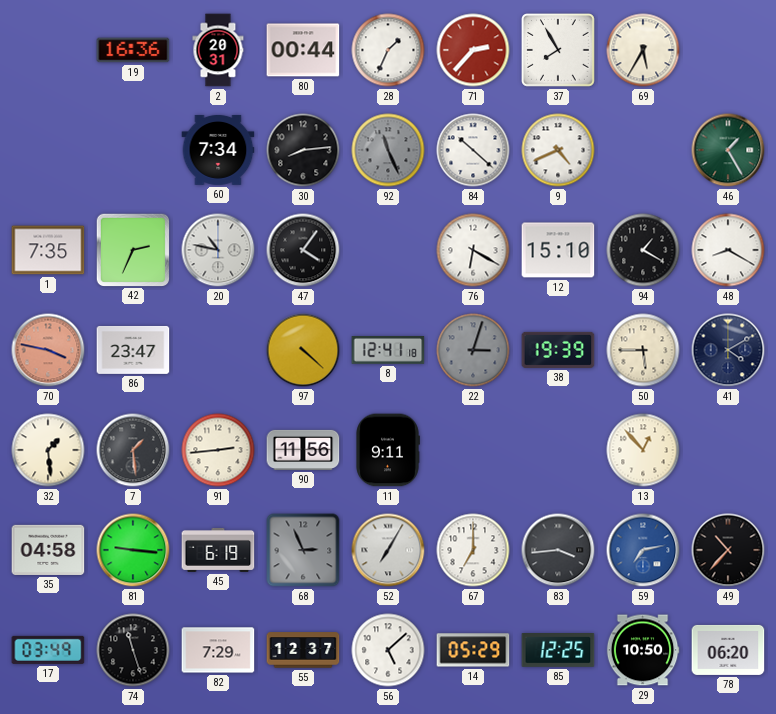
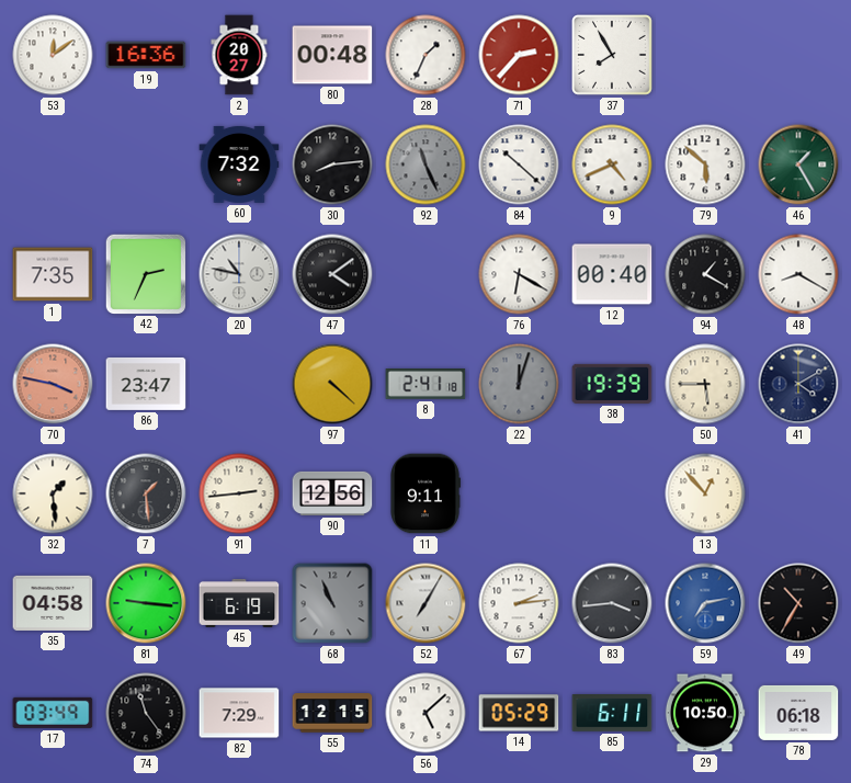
53: none -> 12:09
2: 20:31 -> 20:27
80: 00:44 -> 00:48
69: 5:35 -> none
60: 7:34 -> 7:32
79: none -> 5:52
47: 4:06 -> 4:09
12: 15:10 -> 00:40
8: 12:41 -> 2:41
22: 3:03 -> 12:03
90: 11:56 -> 12:56
68: 2:56 -> 10:56
67: 7:00 -> 2:14
49: 10:37 -> 10:35
74: 11:27 -> 11:24
55: 12:37 -> 12:15
85: 12:25 -> 6:11
78: 06:20 -> 06:18
